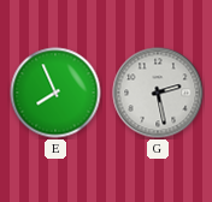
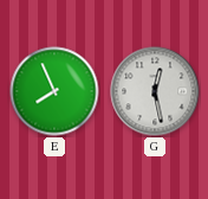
G: 2:28 -> 12:28
